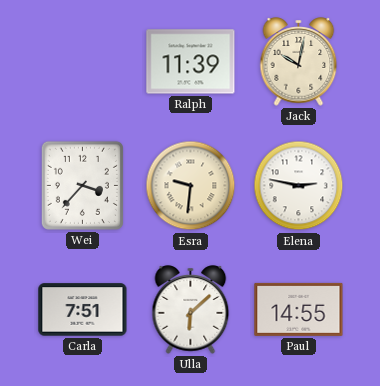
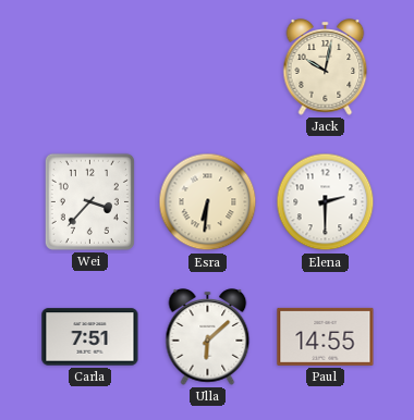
Ralph: 11:39 -> none
Esra: 9:31 -> 6:31
Elena: 2:47 -> 2:30
